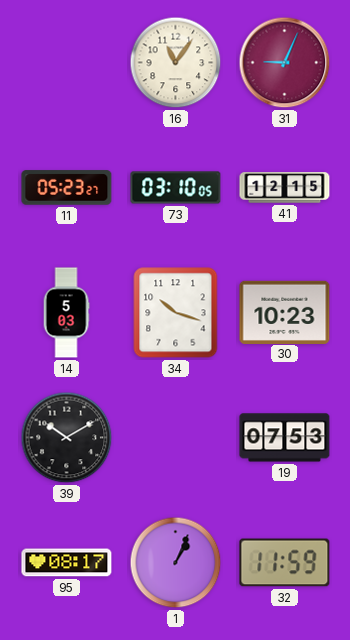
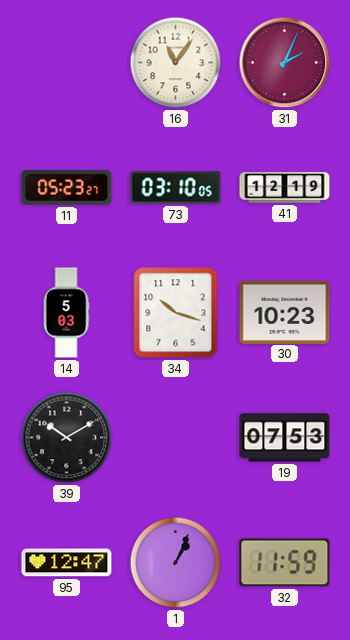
31: 9:04 -> 2:04
41: 12:15 -> 12:19
95: 08:17 -> 12:47
